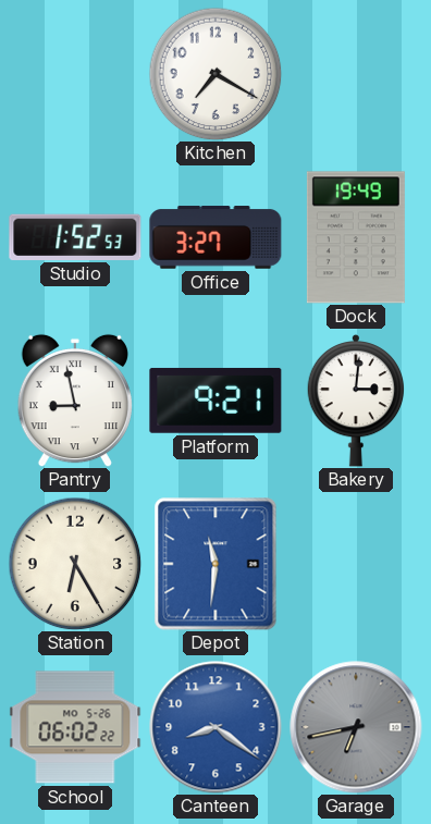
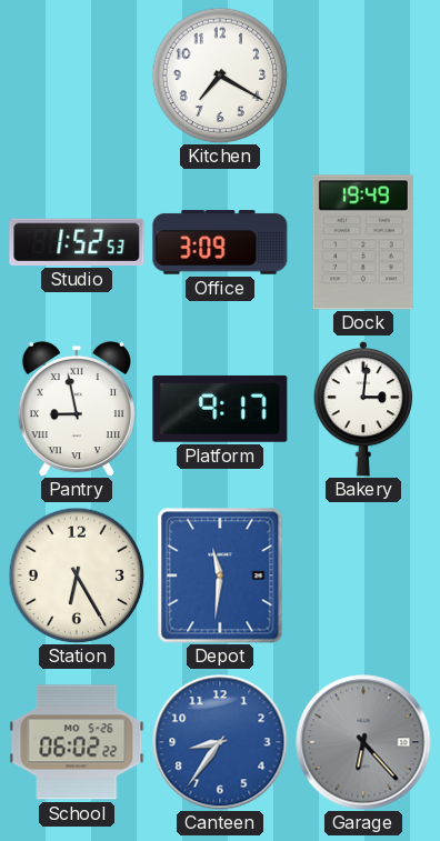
Office: 3:27 -> 3:09
Platform: 9:21 -> 9:17
Canteen: 8:21 -> 8:36
Garage: 6:43 -> 6:23
